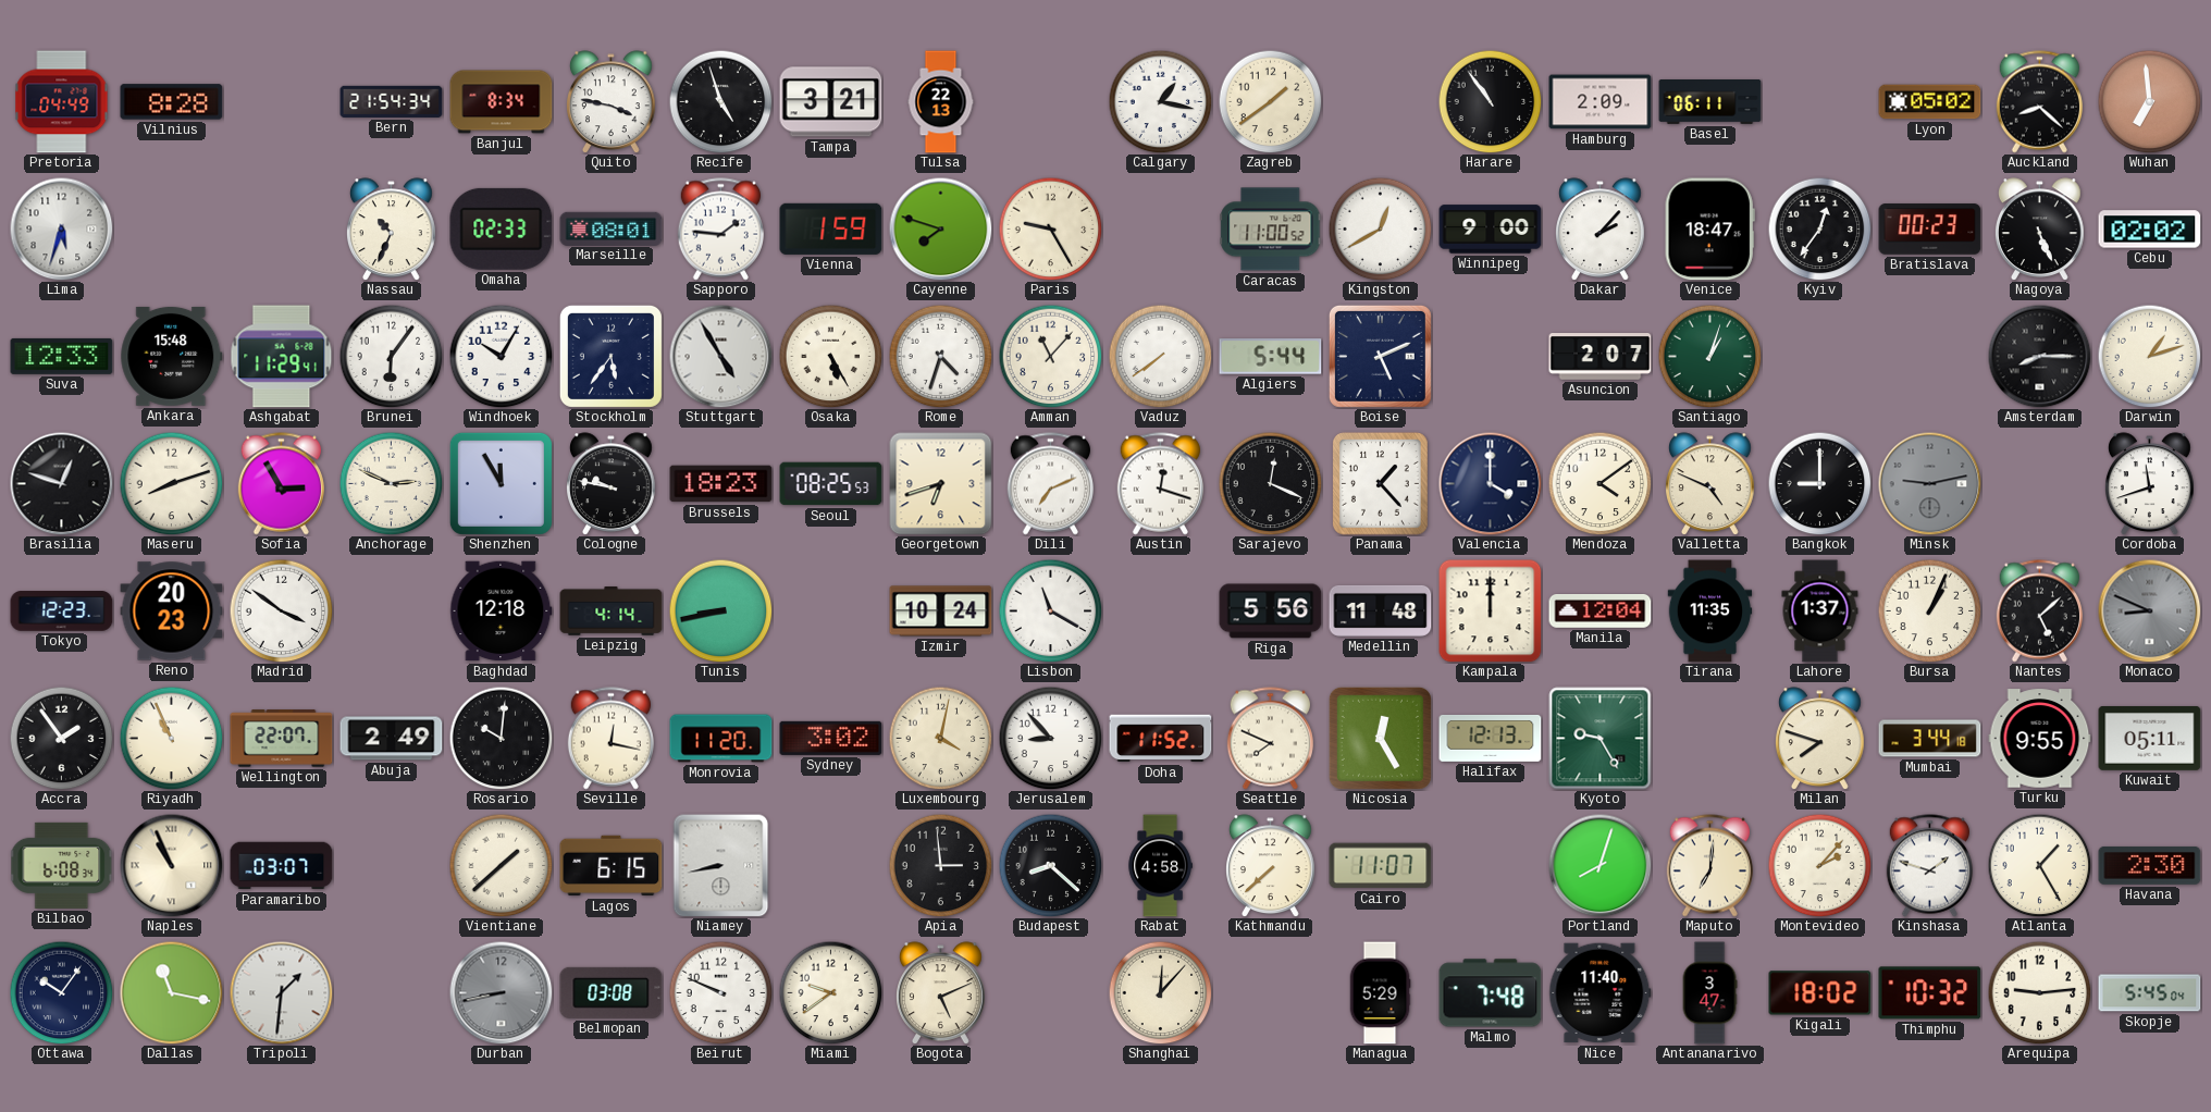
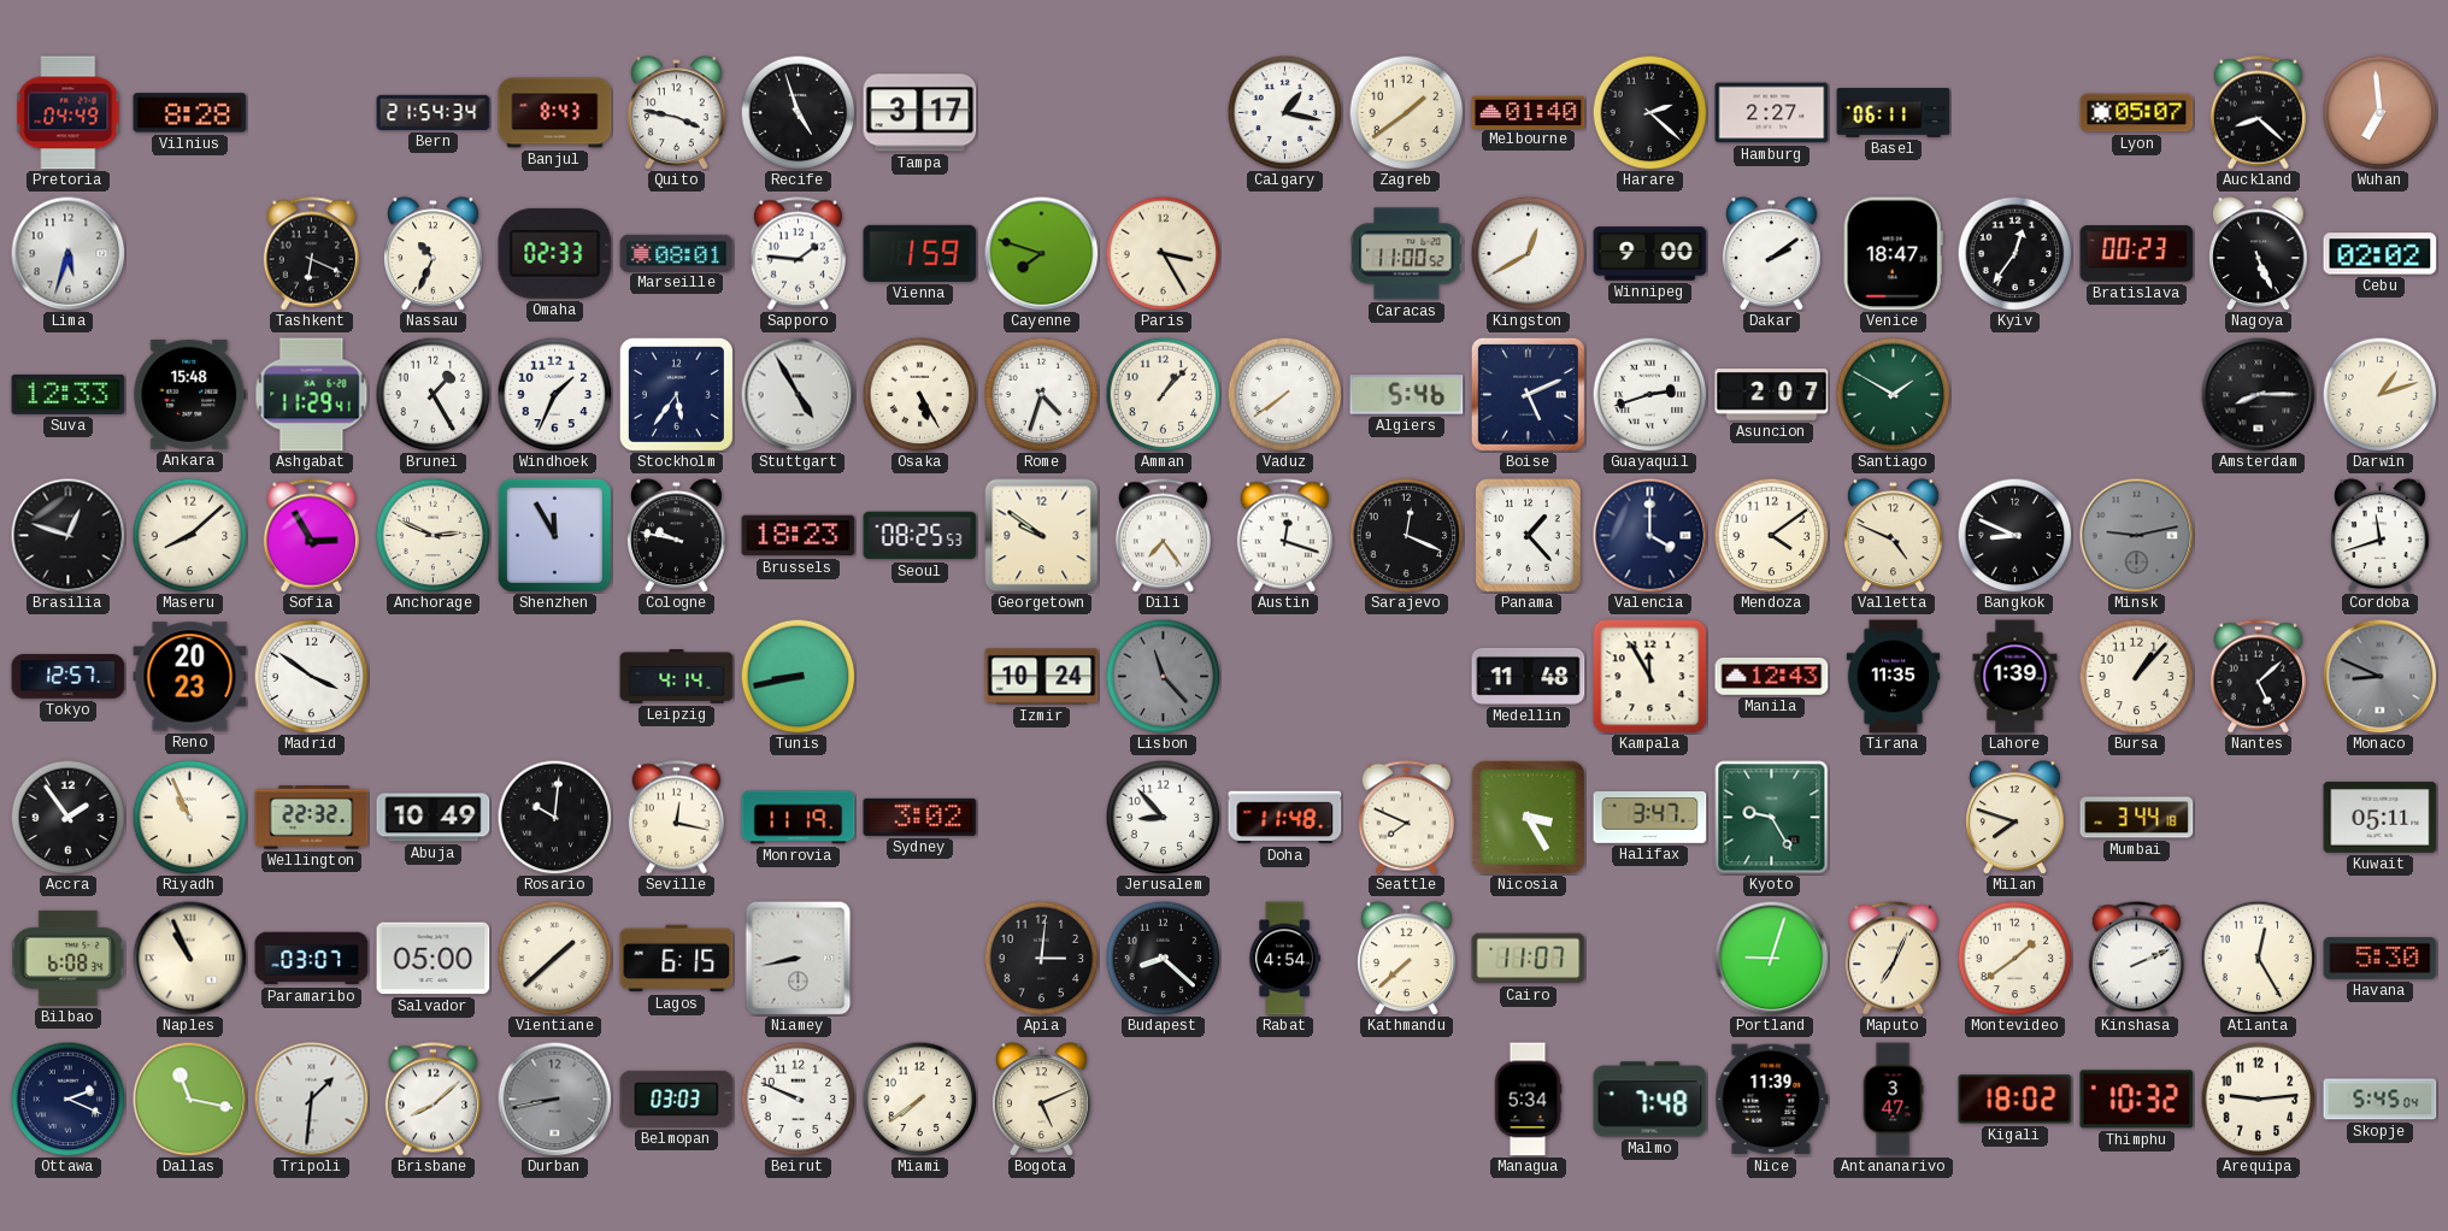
Banjul: 8:34 -> 8:43
Tampa: 3:21 -> 3:17
Tulsa: 22:13 -> none
Melbourne: none -> 01:40
Harare: 10:54 -> 2:22
Hamburg: 2:09 -> 2:27
Lyon: 05:02 -> 05:07
Tashkent: none -> 6:19
Paris: 9:25 -> 3:25
Dakar: 2:07 -> 2:09
Brunei: 6:06 -> 1:25
Windhoek: 10:05 -> 1:34
Amman: 11:07 -> 1:07
Algiers: 5:44 -> 5:46
Guayaquil: none -> 2:42
Santiago: 1:03 -> 1:50
Maseru: 8:12 -> 8:08
Georgetown: 6:42 -> 9:51
Dili: 7:11 -> 7:24
Bangkok: 9:00 -> 8:49
Tokyo: 12:23 -> 12:57
Baghdad: 12:18 -> none
Lisbon: 11:20 -> 11:23
Lisbon dial: white -> grey
Riga: 5:56 -> none
Kampala: 12:00 -> 11:55
Manila: 12:04 -> 12:43
Lahore: 1:37 -> 1:39
Bursa: 1:04 -> 1:07
Wellington: 22:07 -> 22:32
Abuja: 2:49 -> 10:49
Monrovia: 11:20 -> 11:19
Luxembourg: 4:02 -> none
Doha: 11:52 -> 11:48
Nicosia: 12:25 -> 3:25
Halifax: 12:13 -> 3:47
Turku: 9:55 -> none
Salvador: none -> 05:00
Apia: 2:59 -> 3:01
Rabat: 4:58 -> 4:54
Portland: 8:03 -> 9:03
Maputo: 7:01 -> 7:04
Montevideo: 2:07 -> 1:39
Kinshasa: 1:48 -> 2:11
Atlanta: 1:25 -> 12:25
Havana: 2:30 -> 5:30
Ottawa: 10:06 -> 2:19
Brisbane: none -> 8:08
Belmopan: 03:08 -> 03:03
Miami: 9:39 -> 7:39
Shanghai: 12:07 -> none
Managua: 5:29 -> 5:34
Nice: 11:40 -> 11:39
